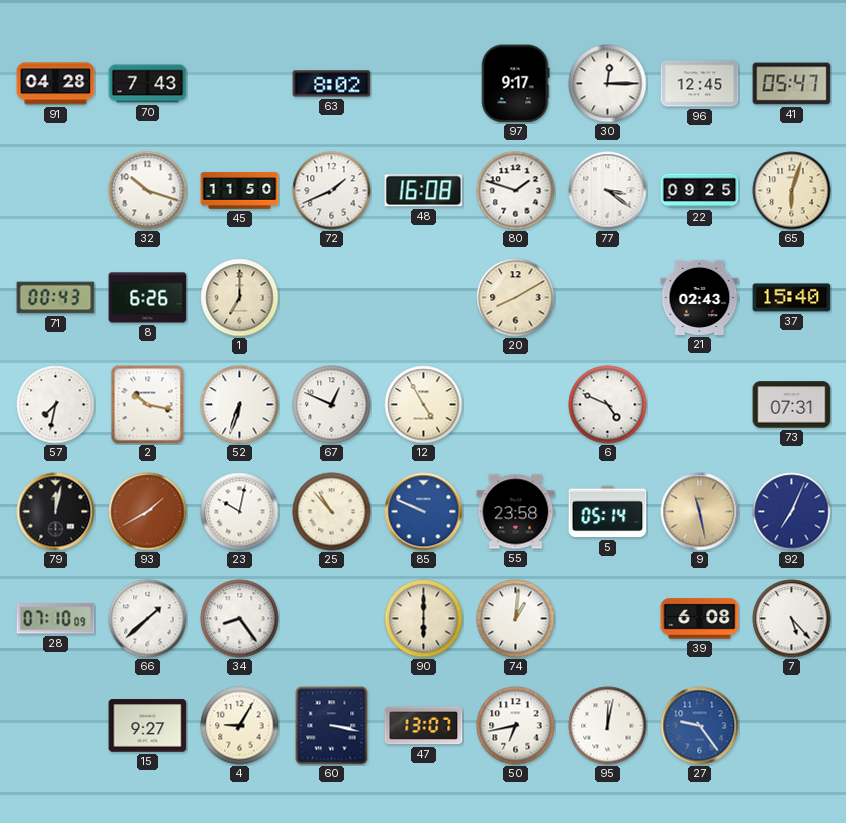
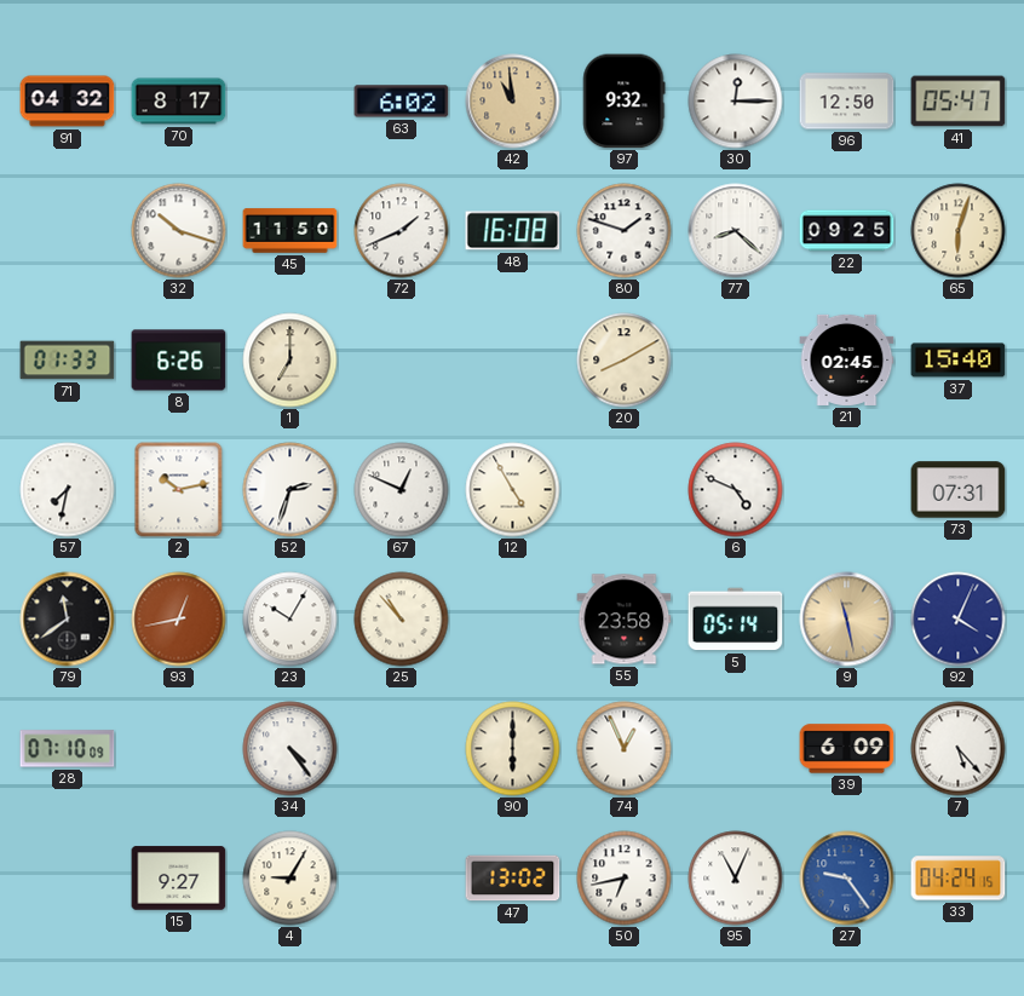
91: 04:28 -> 04:32
70: 7:43 -> 8:17
63: 8:02 -> 6:02
42: none -> 10:59
97: 9:17 -> 9:32
96: 12:45 -> 12:50
77: 3:21 -> 8:22
71: 00:43 -> 01:33
21: 02:43 -> 02:45
2: 10:17 -> 10:13
52: 6:33 -> 2:33
79: 12:02 -> 11:39
93: 1:40 -> 12:43
23: 10:02 -> 10:05
85: 9:49 -> none
92: 7:04 -> 4:04
66: 1:38 -> none
34: 8:24 -> 4:24
74: 1:01 -> 12:56
39: 6:08 -> 6:09
60: 3:17 -> none
47: 13:07 -> 13:02
95: 12:02 -> 11:04
33: none -> 04:24
